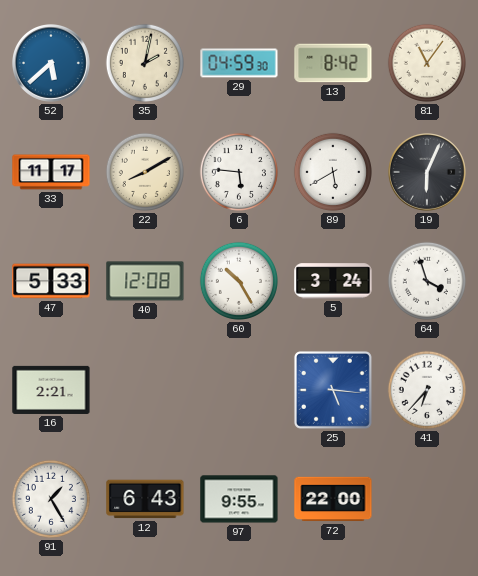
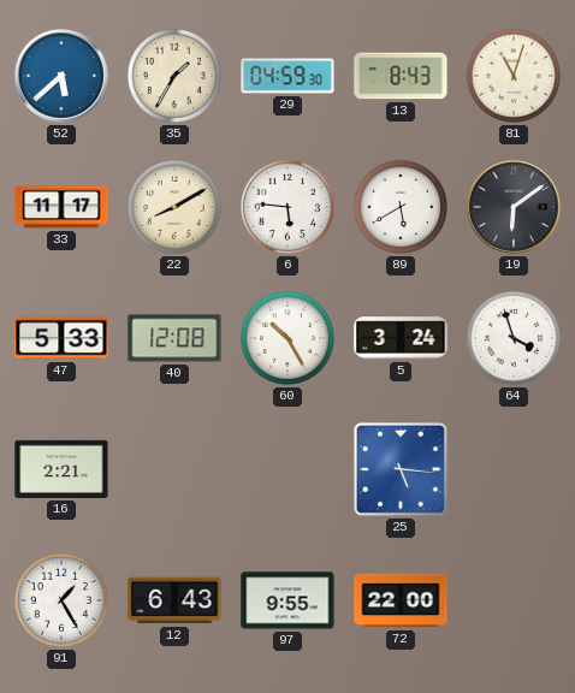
35: 2:02 -> 1:35
13: 8:42 -> 8:43
81: 11:06 -> 11:03
19: 6:04 -> 6:09
41: 6:37 -> none
